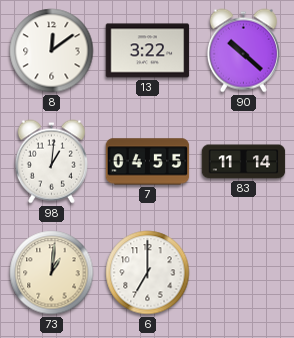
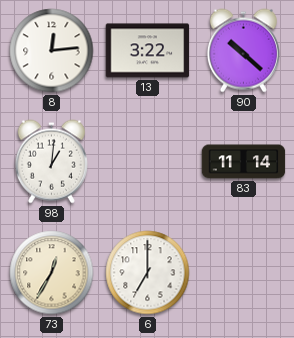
8: 12:09 -> 12:14
7: 04:55 -> none
73: 1:01 -> 12:35
